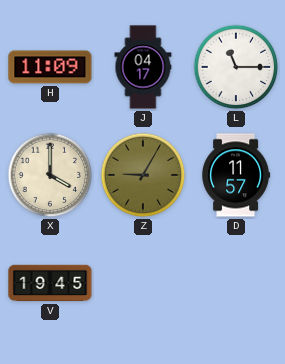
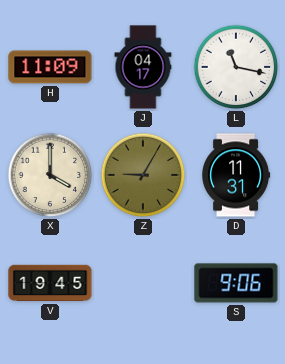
L: 11:15 -> 11:17
D: 11:57 -> 11:31
S: none -> 9:06
